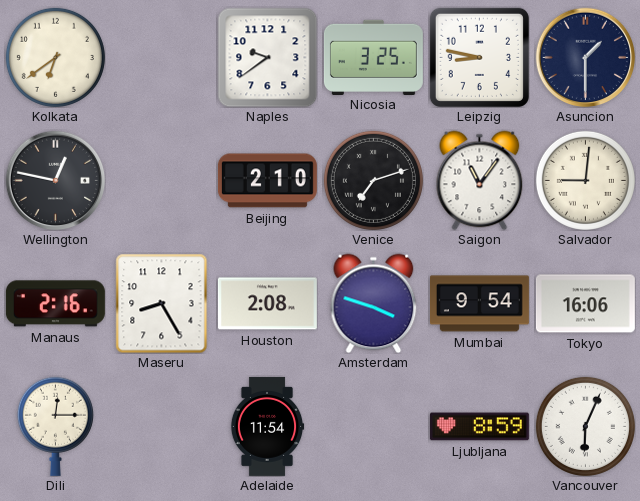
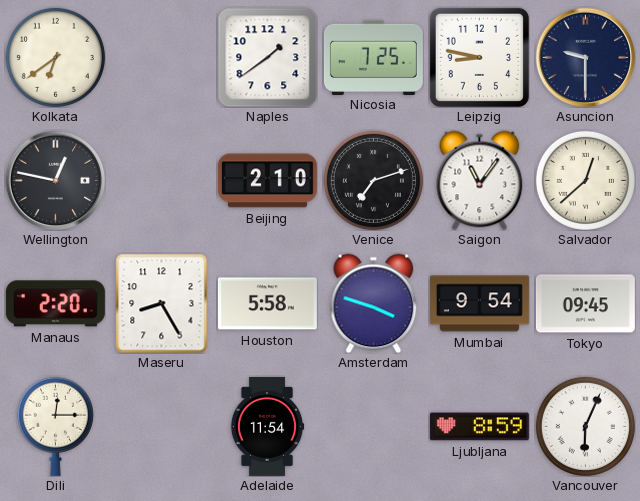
Naples: 9:39 -> 1:39
Nicosia: 3:25 -> 7:25
Asuncion: 1:30 -> 9:30
Salvador: 9:01 -> 12:38
Manaus: 2:16 -> 2:20
Houston: 2:08 -> 5:58
Tokyo: 16:06 -> 09:45
